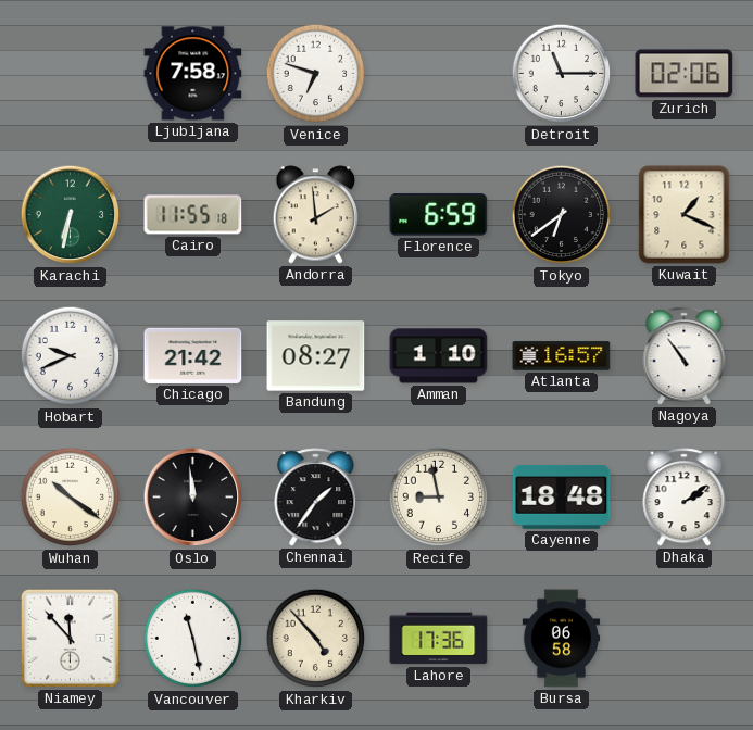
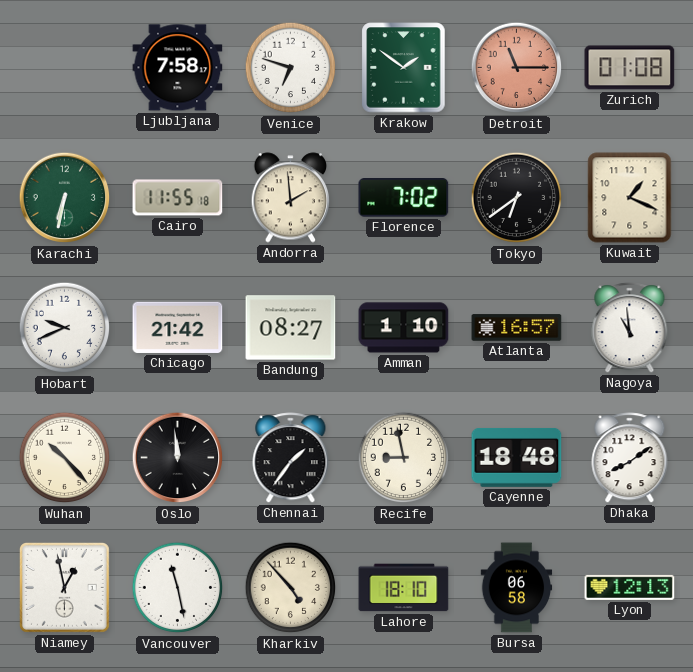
Krakow: none -> 1:51
Detroit dial: white -> salmon
Zurich: 02:06 -> 01:08
Florence: 6:59 -> 7:02
Nagoya: 10:54 -> 10:59
Wuhan: 10:21 -> 10:23
Dhaka: 2:09 -> 8:09
Niamey: 11:53 -> 12:58
Lahore: 17:36 -> 18:10
Lyon: none -> 12:13
